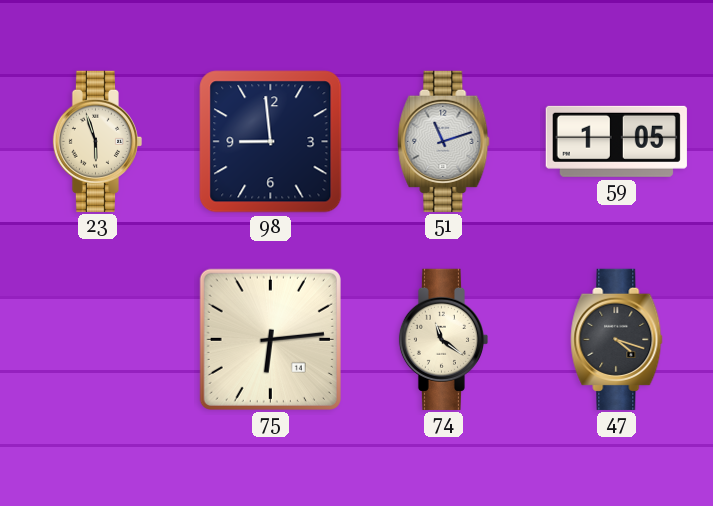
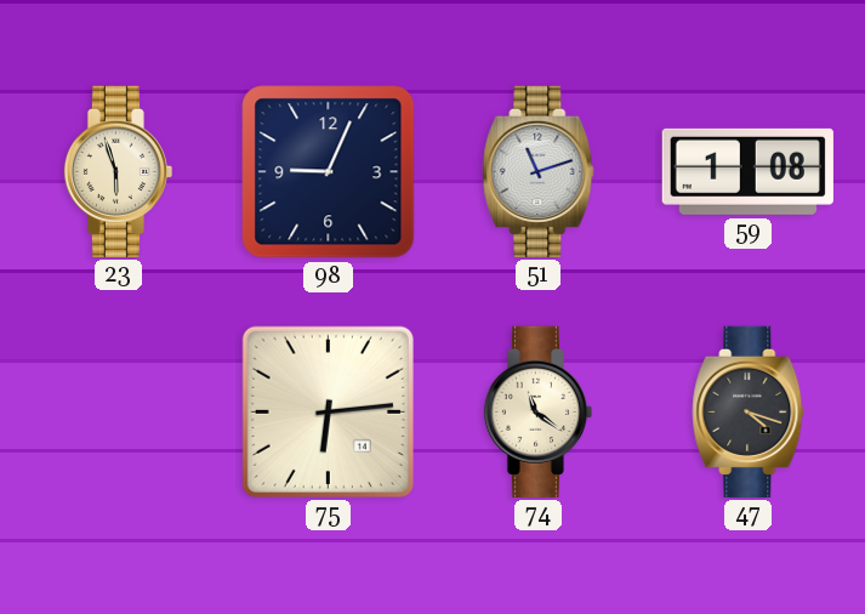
98: 8:59 -> 9:04
59: 1:05 -> 1:08
